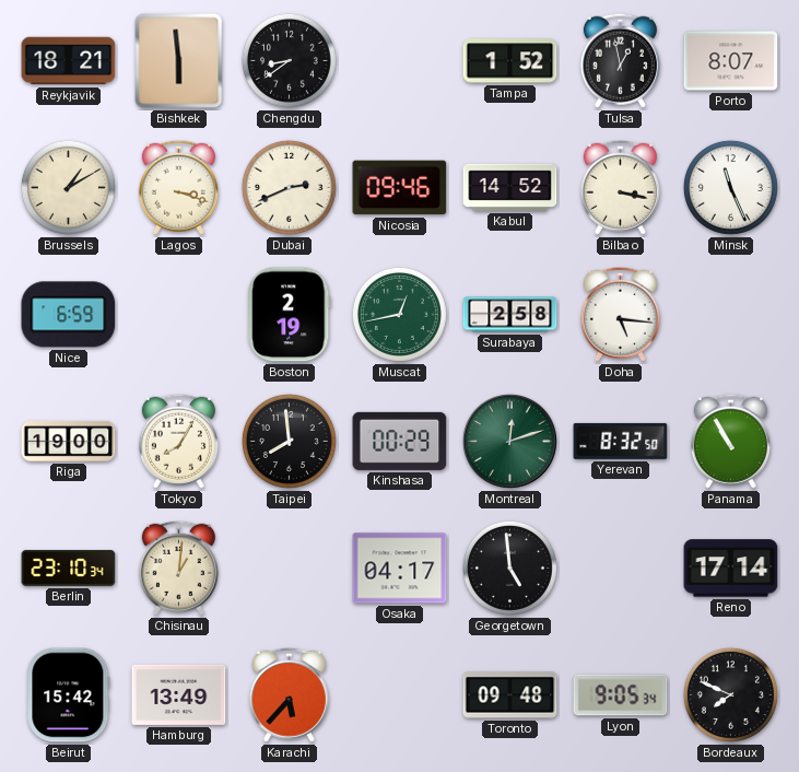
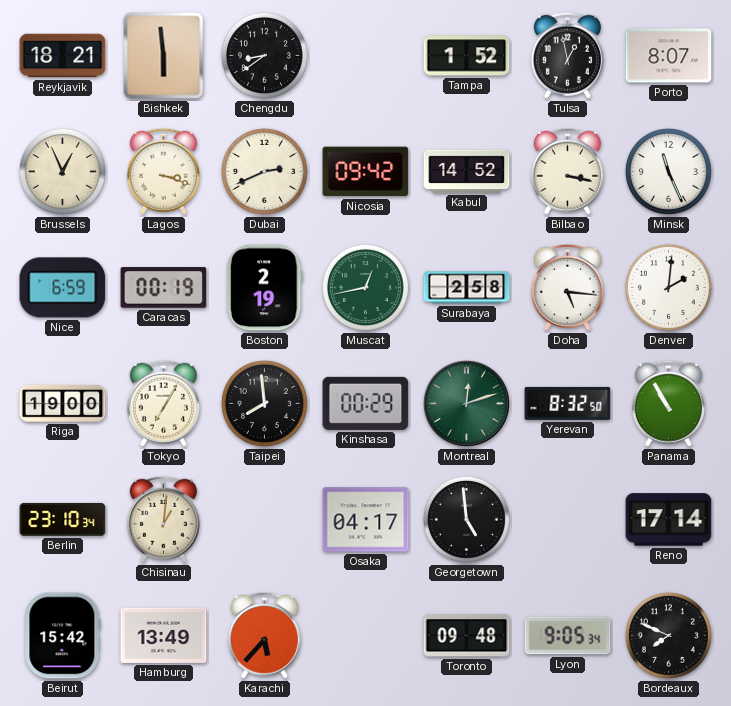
Brussels: 1:10 -> 12:56
Nicosia: 09:46 -> 09:42
Caracas: none -> 00:19
Denver: none -> 2:01
Tokyo: 8:05 -> 7:05
